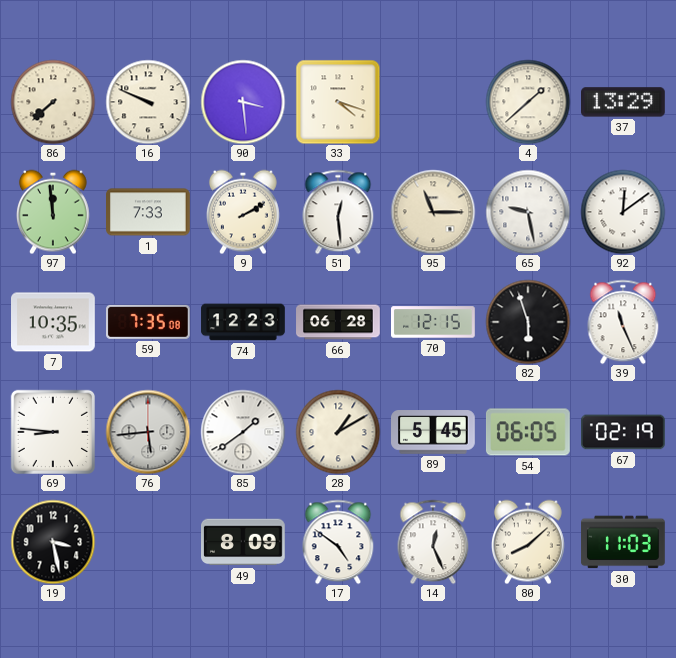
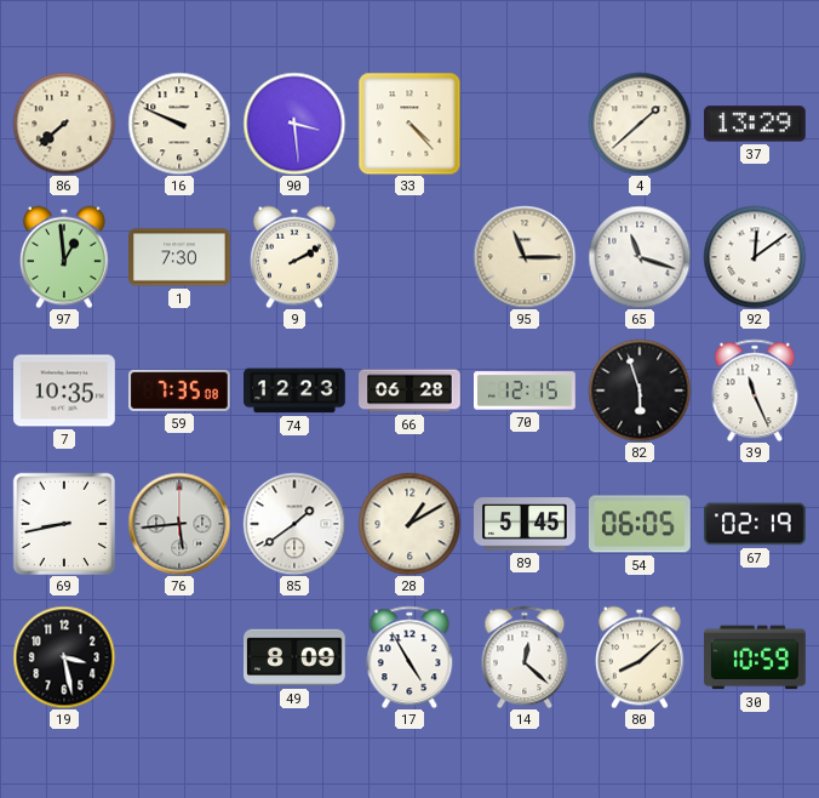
33: 4:18 -> 4:23
97: 11:59 -> 12:59
1: 7:33 -> 7:30
51: 12:29 -> none
65: 9:28 -> 11:18
69: 8:46 -> 8:43
17: 4:51 -> 4:55
14: 12:26 -> 12:22
30: 11:03 -> 10:59
